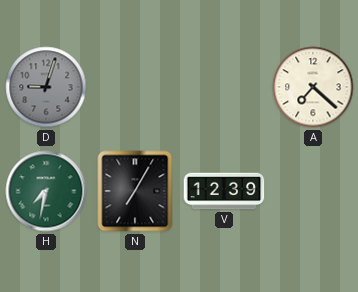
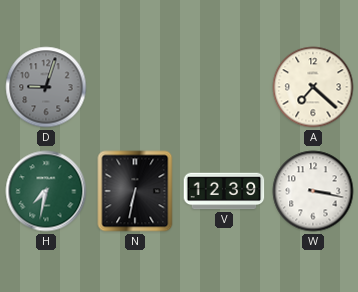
N: 7:05 -> 6:32
W: none -> 3:17
